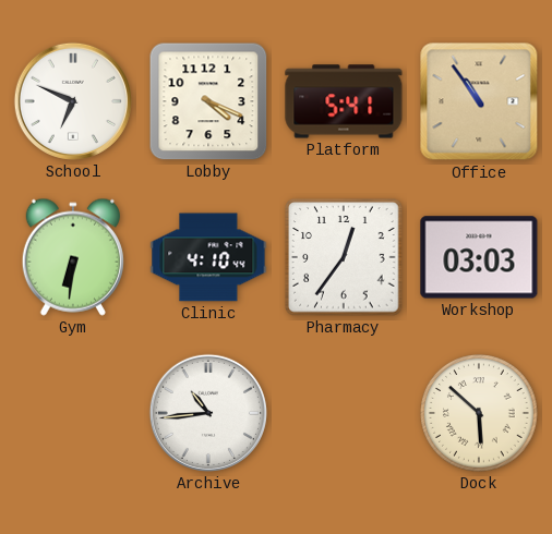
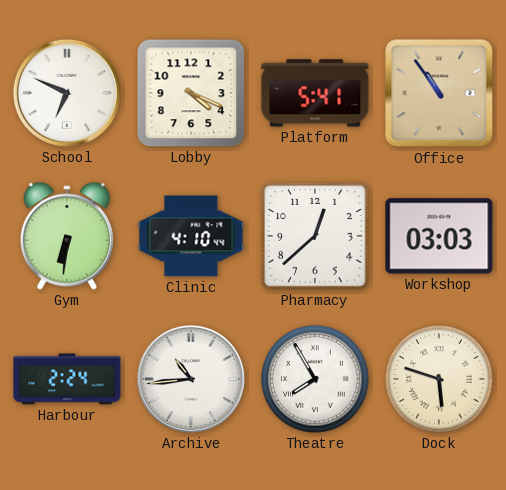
Pharmacy: 12:36 -> 12:38
Harbour: none -> 2:24
Theatre: none -> 7:55
Dock: 5:52 -> 5:48
